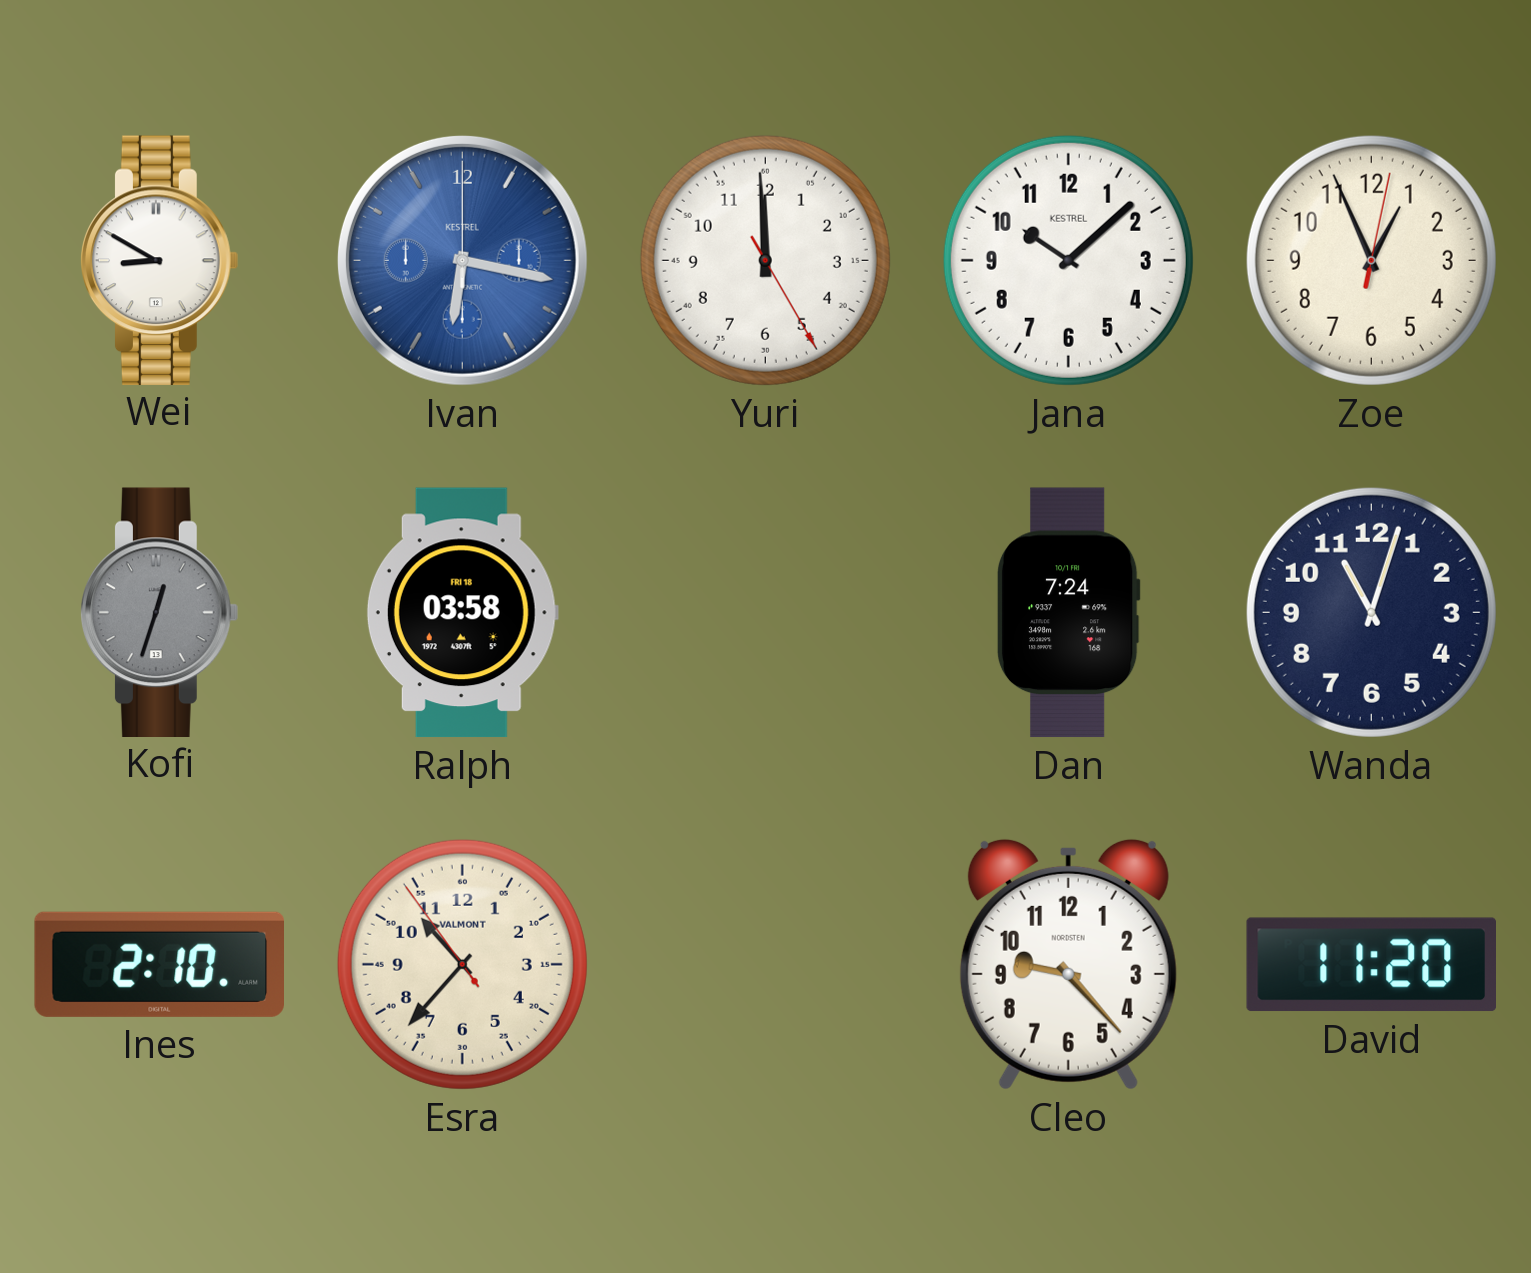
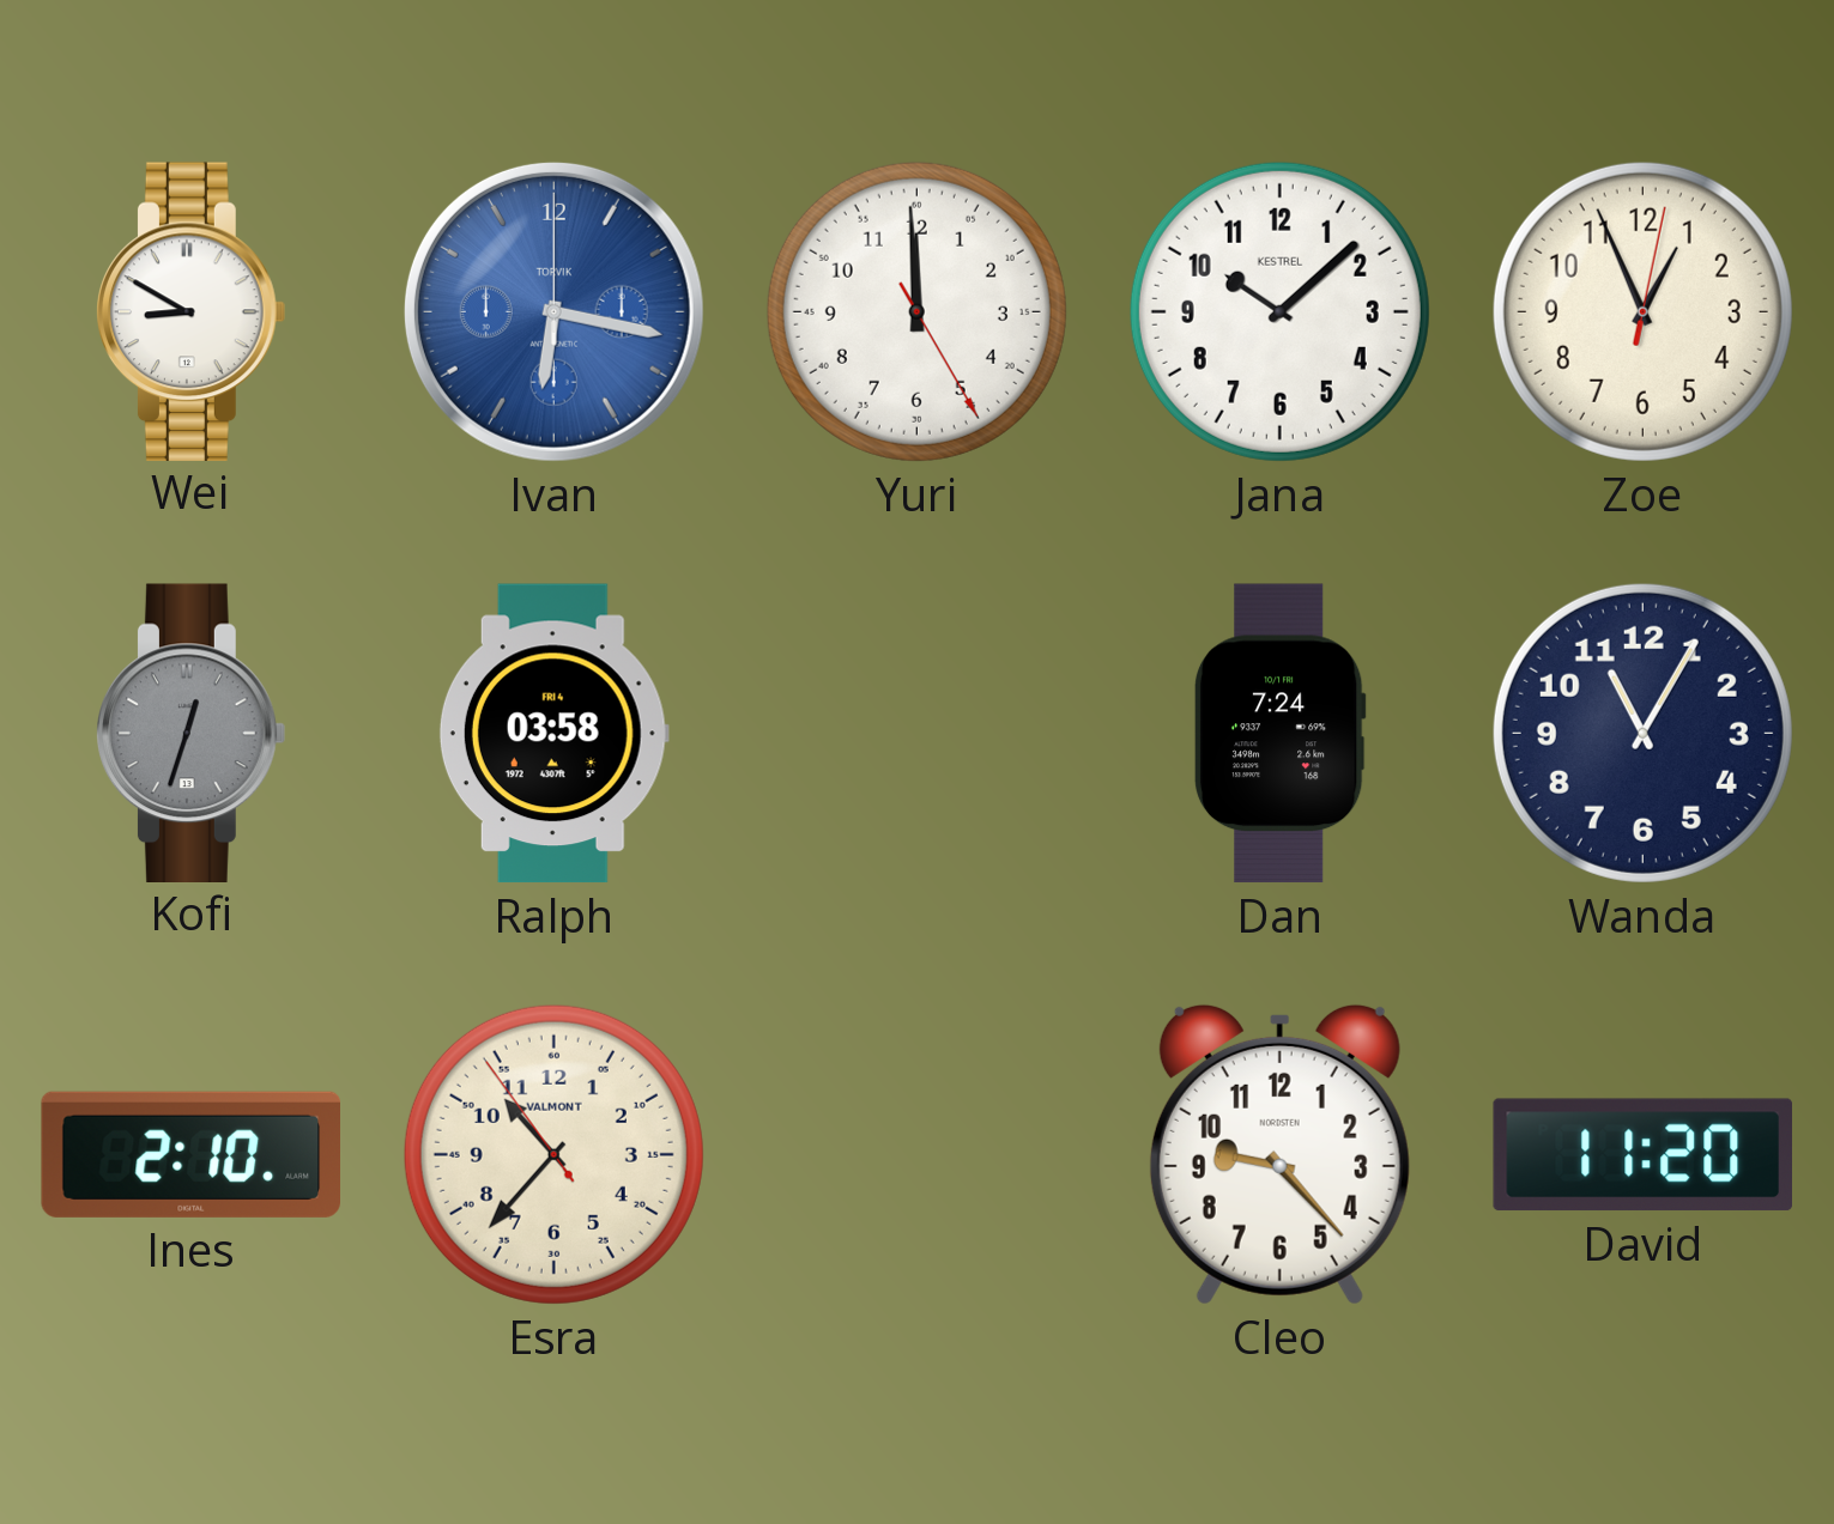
Ivan brand: KESTREL -> TORVIK
Ralph date: FRI 18 -> FRI 4
Wanda: 11:03 -> 11:05
